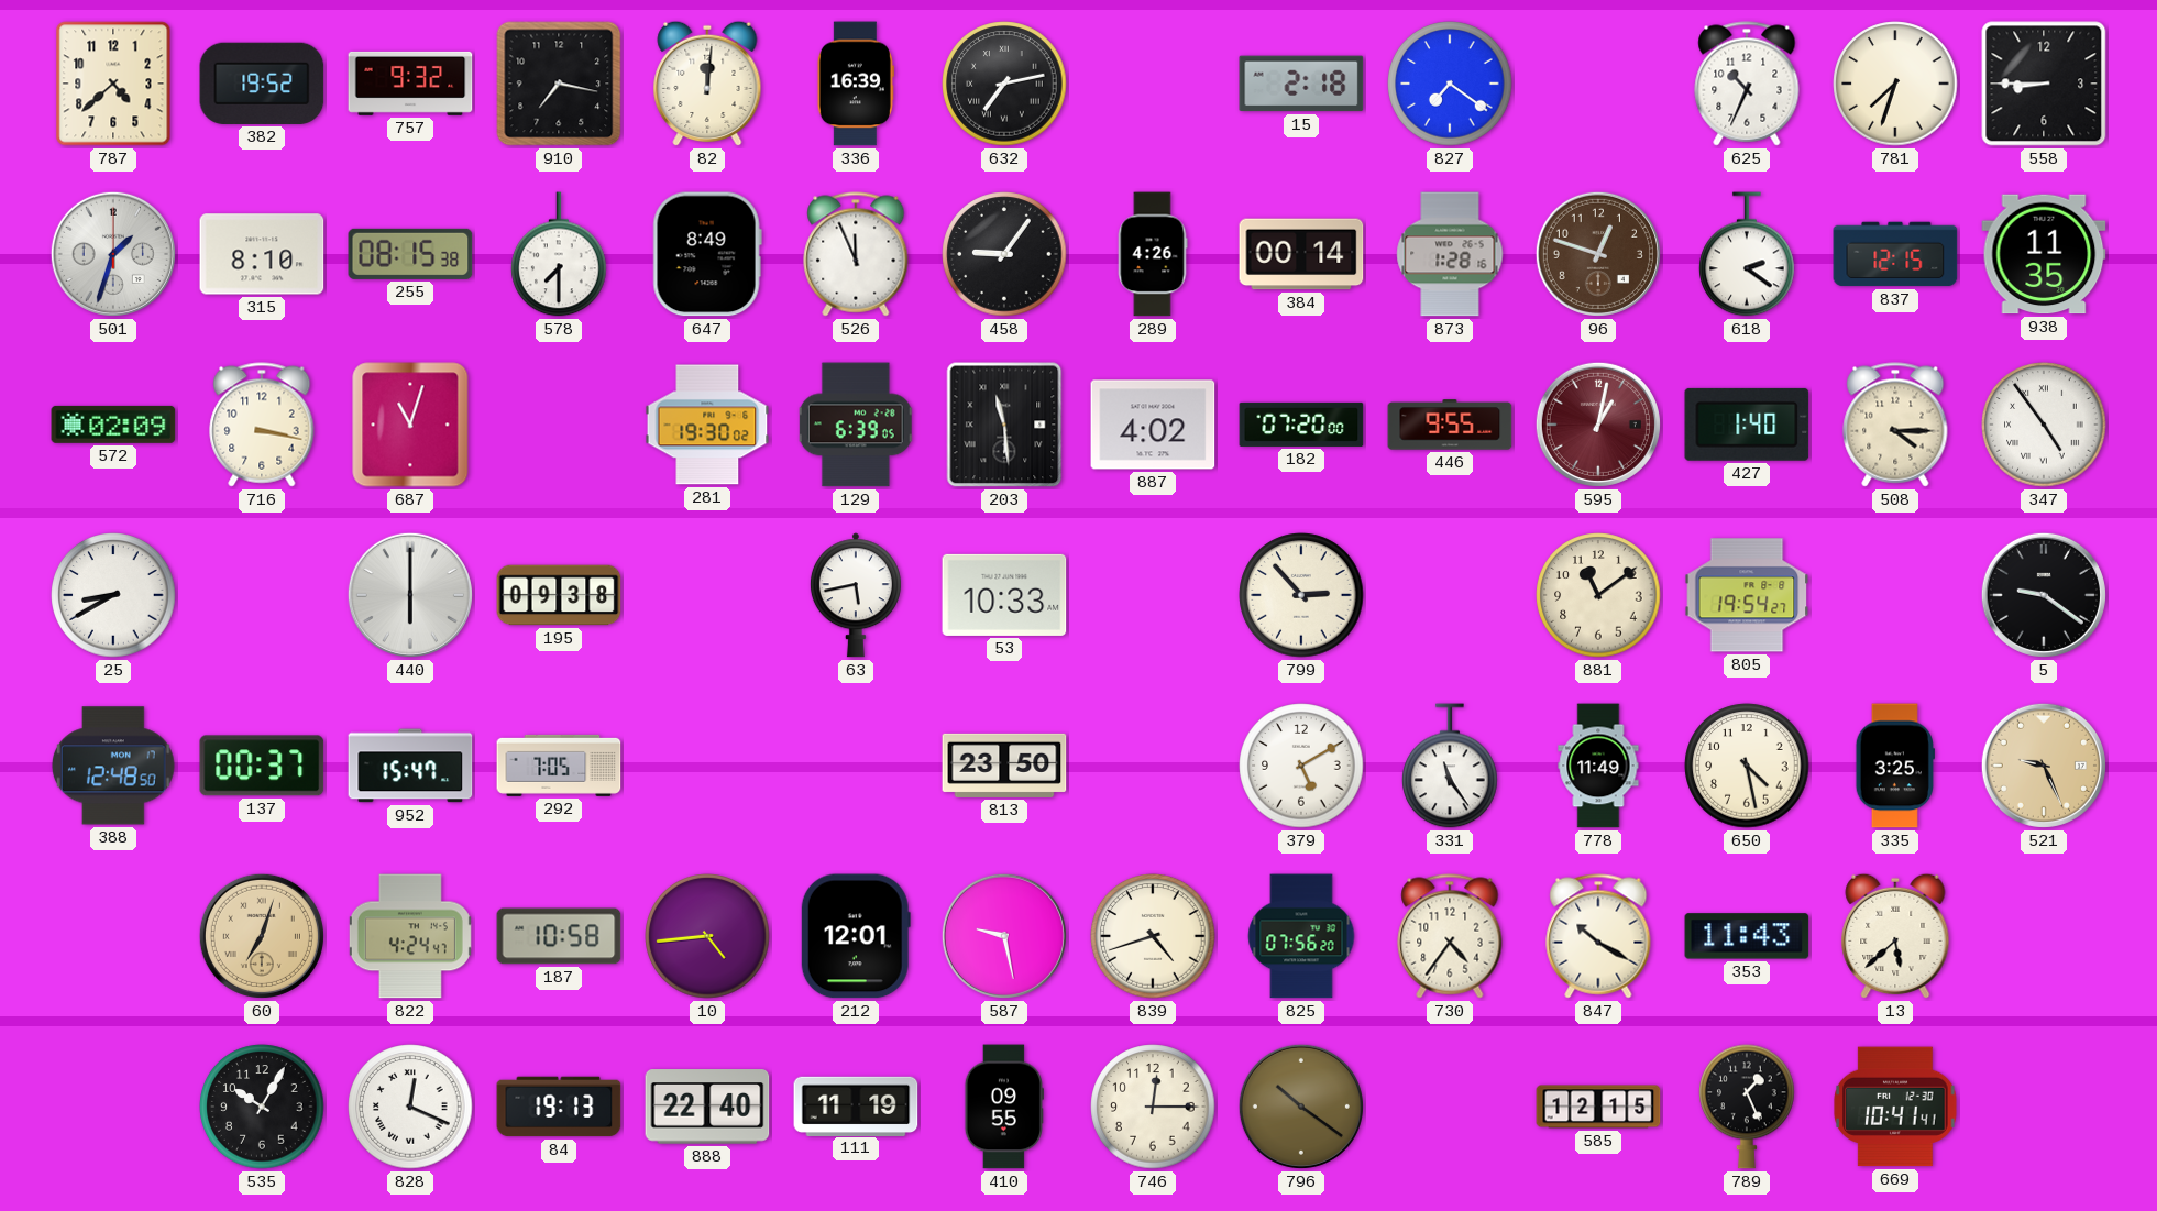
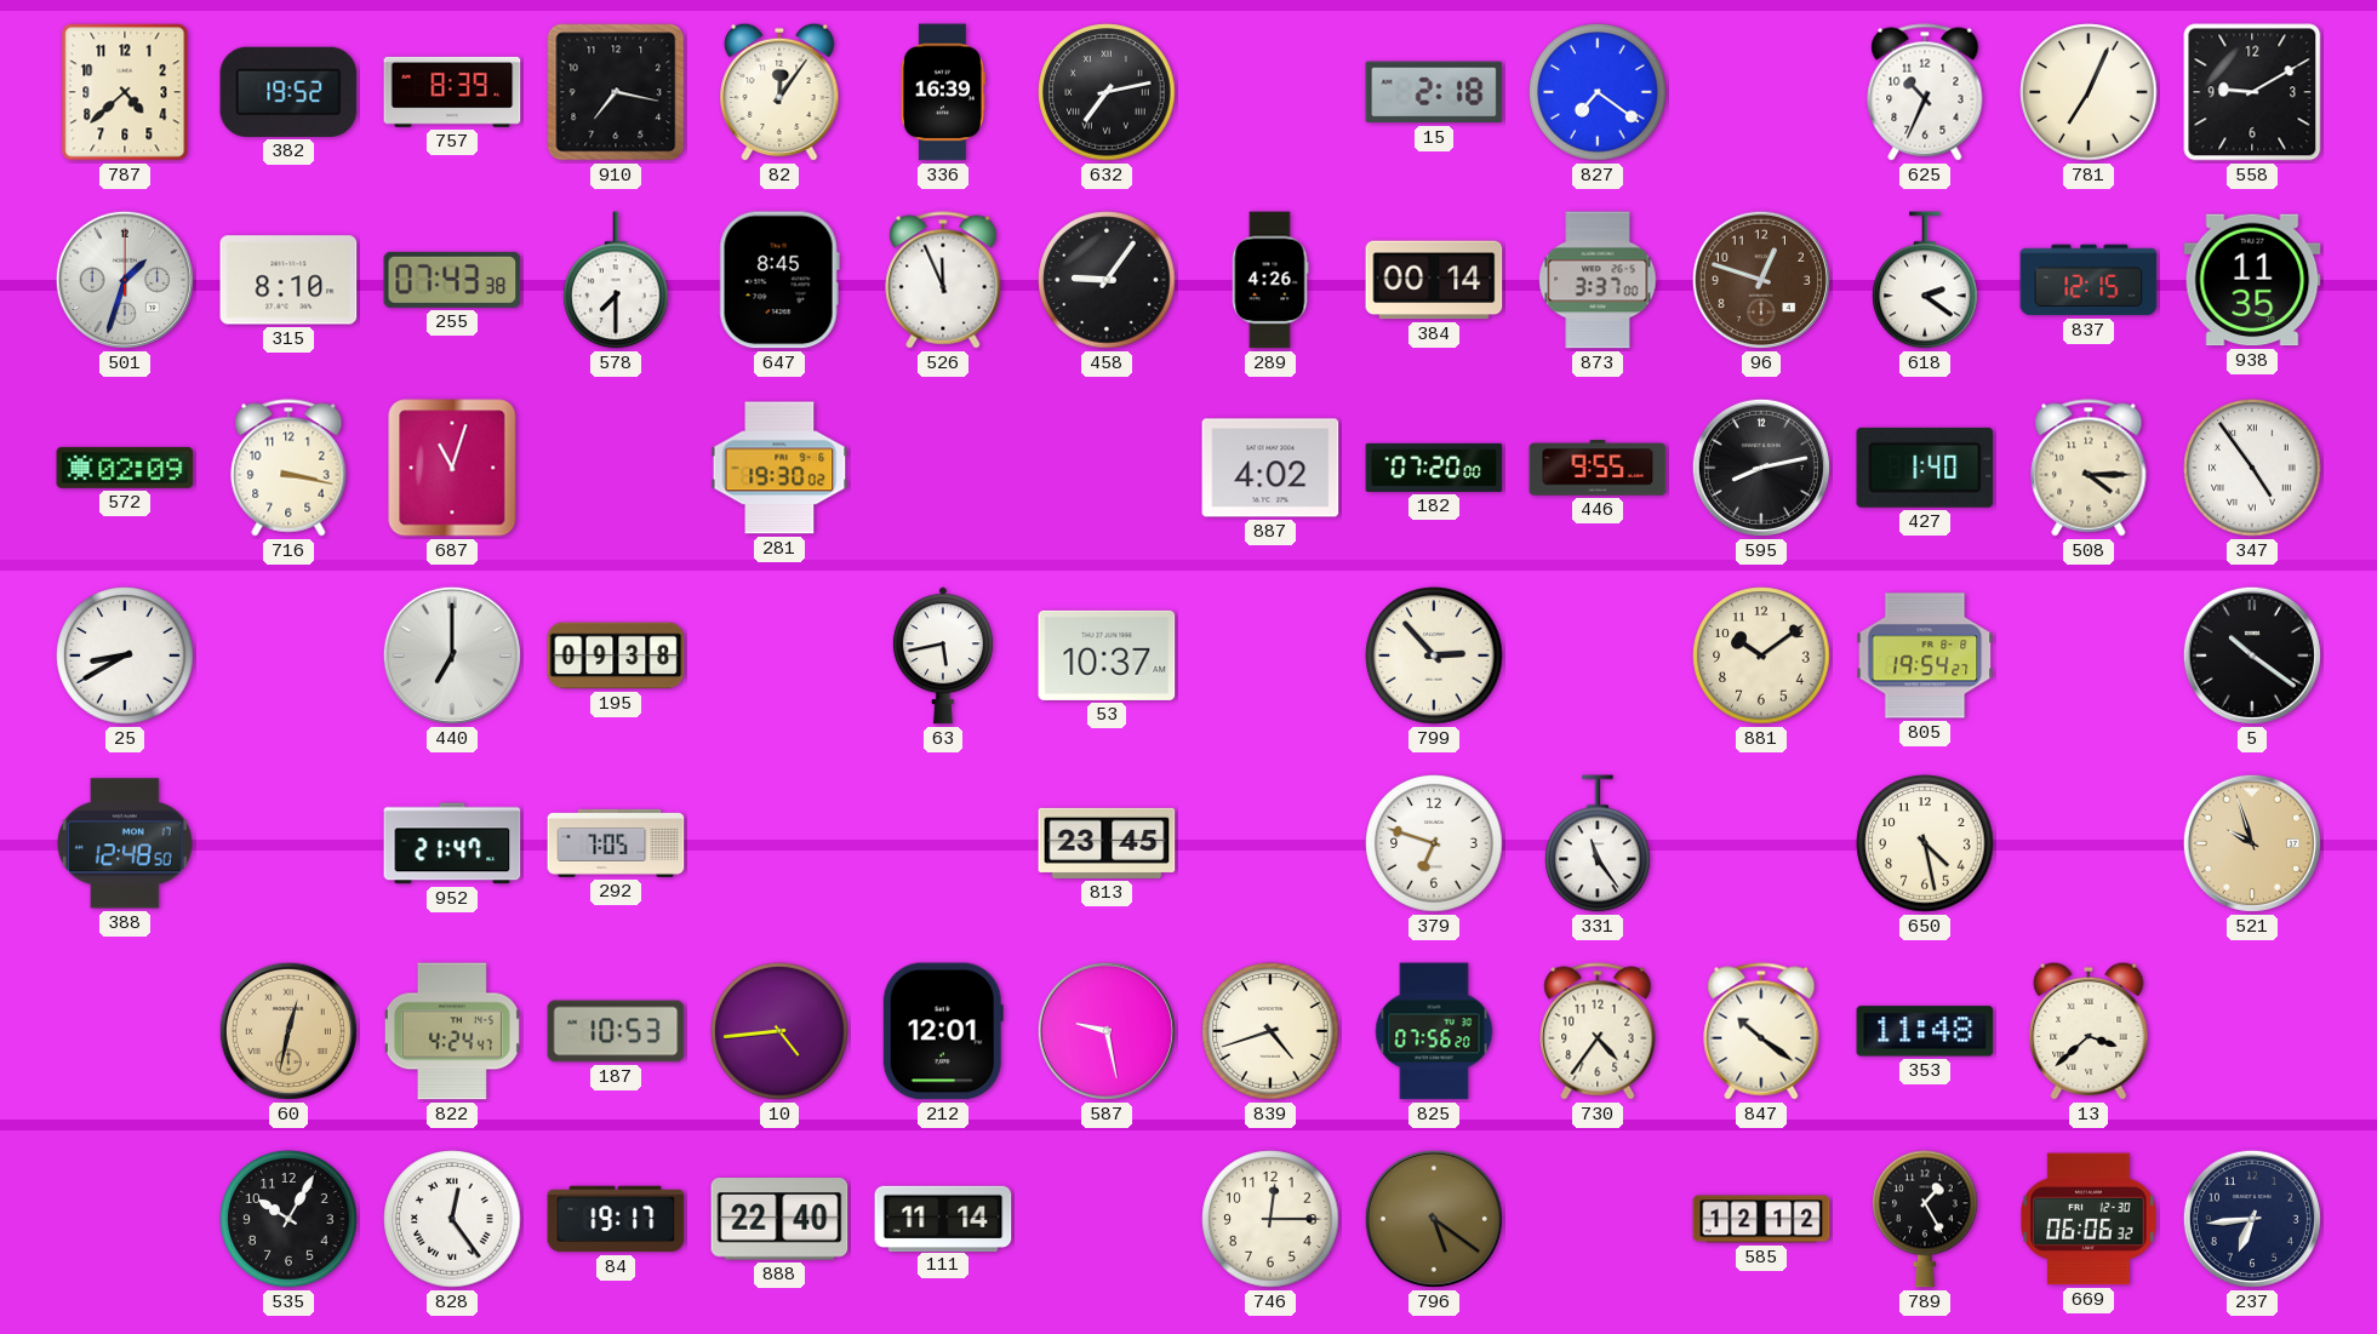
757: 9:32 -> 8:39
82: 12:01 -> 12:06
781: 7:33 -> 7:04
558: 8:45 -> 9:10
255: 08:15 -> 07:43
647: 8:49 -> 8:45
873: 1:28 -> 3:37
129: 6:39 -> none
203: 11:29 -> none
595: 1:02 -> 8:13
595 dial: burgundy -> black
440: 6:00 -> 7:00
53: 10:33 -> 10:37
881: 11:09 -> 10:09
5: 9:21 -> 10:21
137: 00:37 -> none
952: 15:47 -> 21:47
813: 23:50 -> 23:45
379: 5:10 -> 6:48
778: 11:49 -> none
335: 3:25 -> none
521: 9:26 -> 9:57
60: 7:03 -> 12:32
187: 10:58 -> 10:53
847: 10:20 -> 10:21
353: 11:43 -> 11:48
13: 5:38 -> 3:38
828: 12:19 -> 12:24
84: 19:13 -> 19:17
111: 11:19 -> 11:14
410: 09:55 -> none
796: 10:21 -> 5:21
585: 12:15 -> 12:12
789: 1:26 -> 1:25
669: 10:41 -> 06:06
237: none -> 6:44
